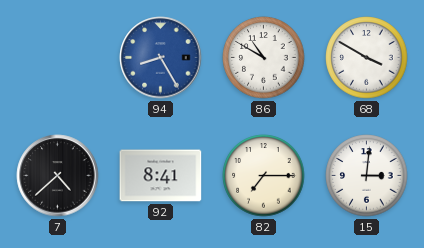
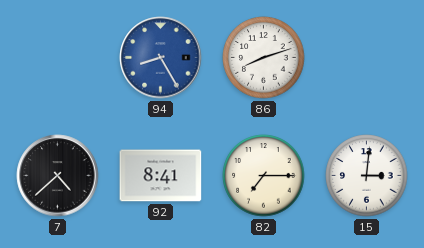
86: 10:50 -> 8:12
68: 3:50 -> none
